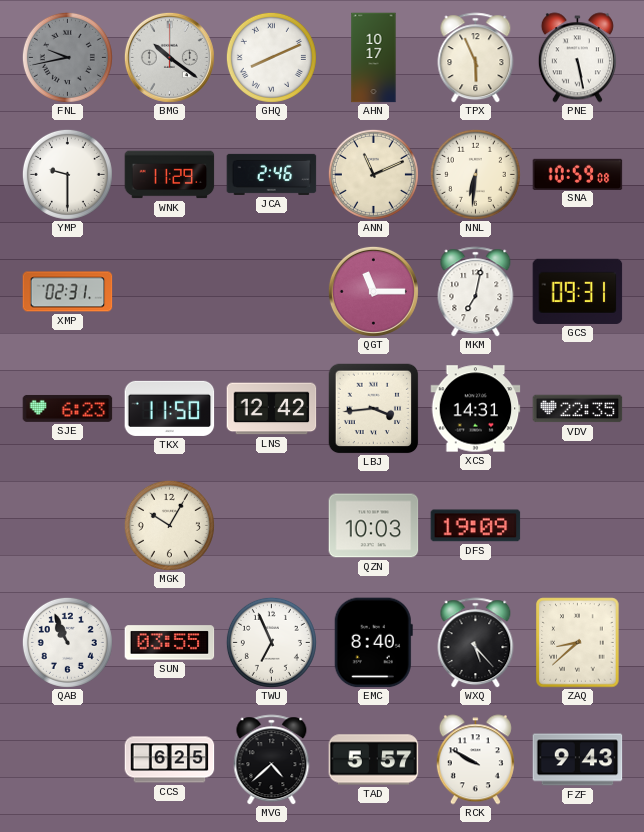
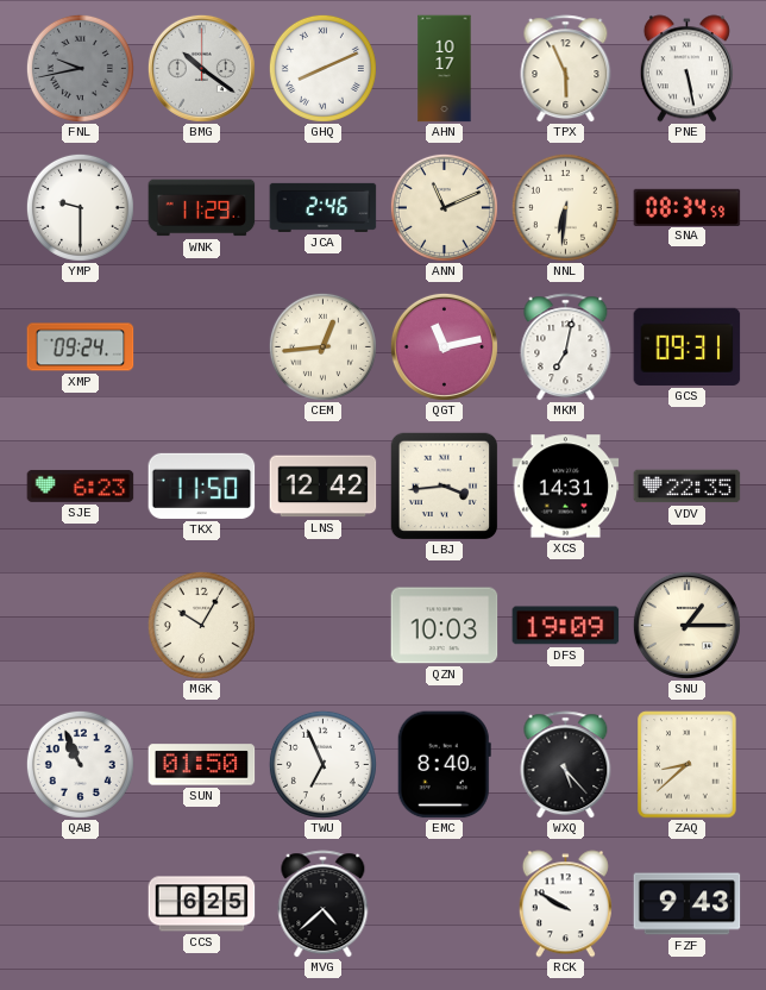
SNA: 10:59 -> 08:34
XMP: 02:31 -> 09:24
CEM: none -> 12:44
QGT: 11:15 -> 11:13
SNU: none -> 1:15
SUN: 03:55 -> 01:50
TAD: 5:57 -> none
